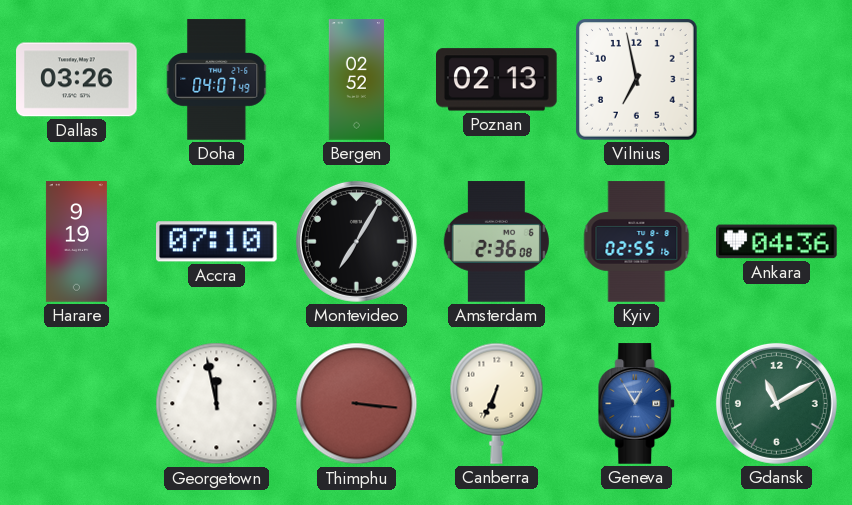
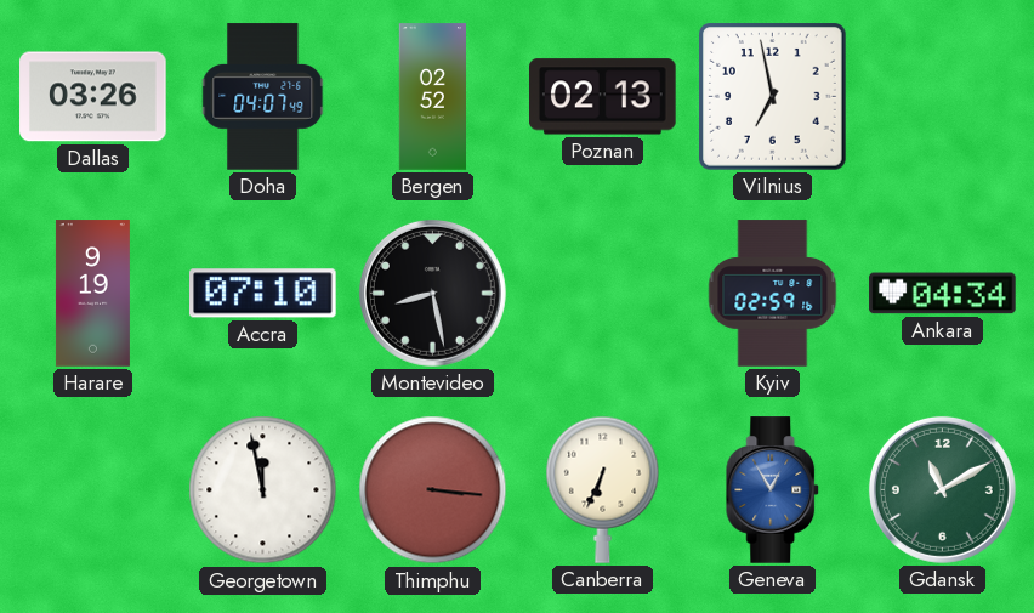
Montevideo: 7:05 -> 8:28
Amsterdam: 2:36 -> none
Kyiv: 02:55 -> 02:59
Ankara: 04:36 -> 04:34
